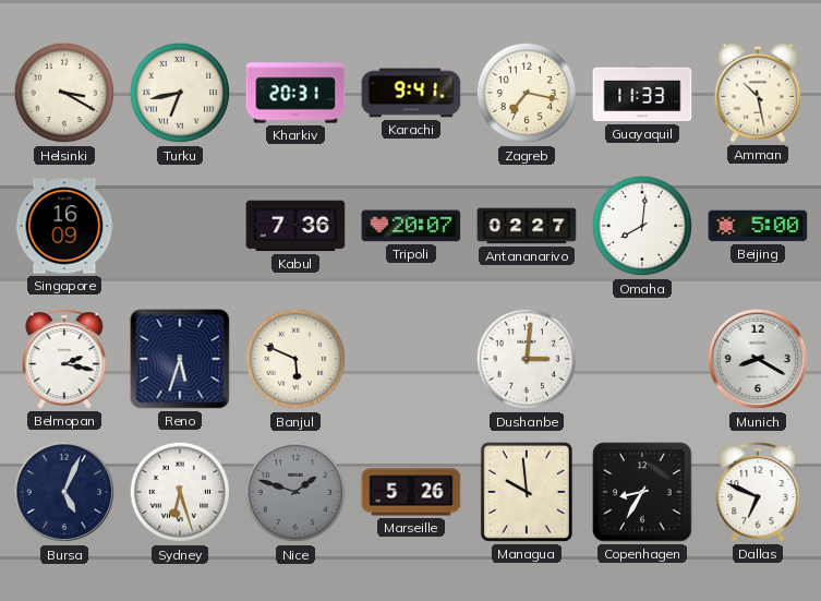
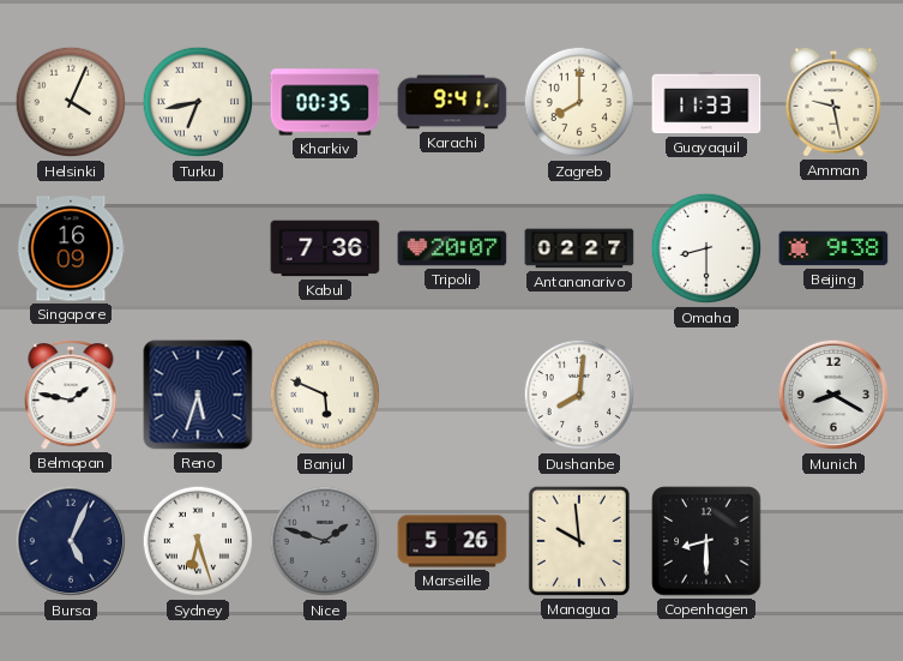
Helsinki: 3:20 -> 4:04
Kharkiv: 20:31 -> 00:35
Zagreb: 7:17 -> 8:00
Amman: 10:28 -> 9:28
Omaha: 8:01 -> 8:30
Beijing: 5:00 -> 9:38
Belmopan: 2:17 -> 1:47
Dushanbe: 3:01 -> 8:01
Copenhagen: 8:35 -> 8:30
Dallas: 6:49 -> none
